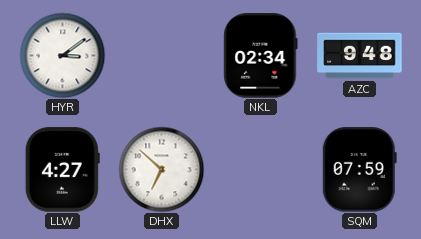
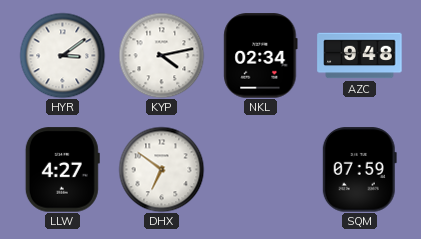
KYP: none -> 4:13
DHX: 6:52 -> 6:51
